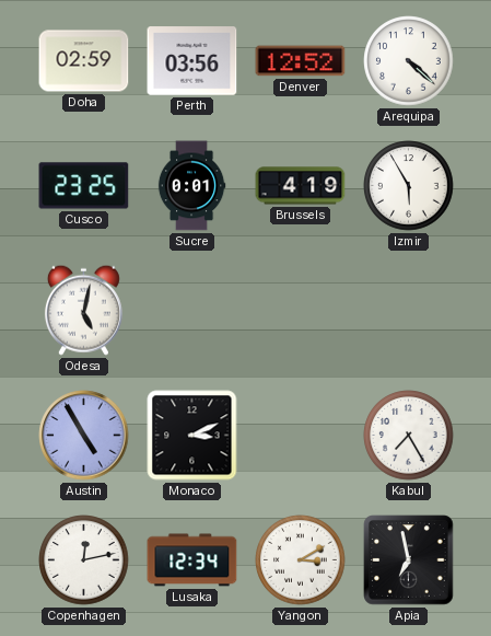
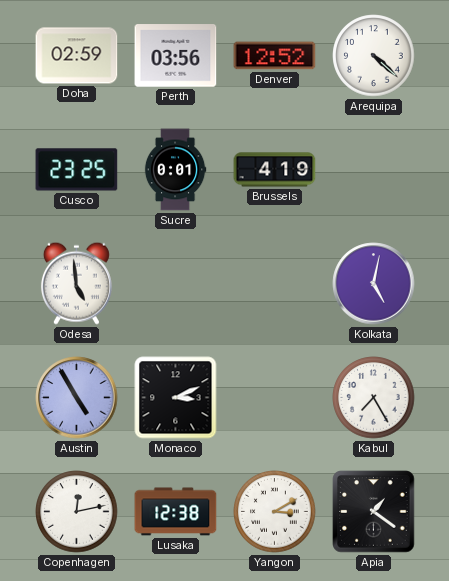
Izmir: 5:55 -> none
Odesa: 5:02 -> 4:59
Kolkata: none -> 5:02
Lusaka: 12:34 -> 12:38
Apia: 6:58 -> 1:21
